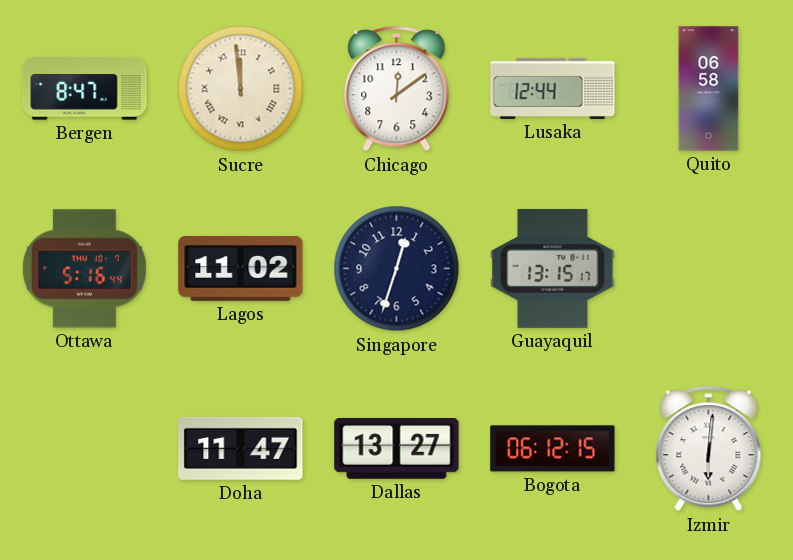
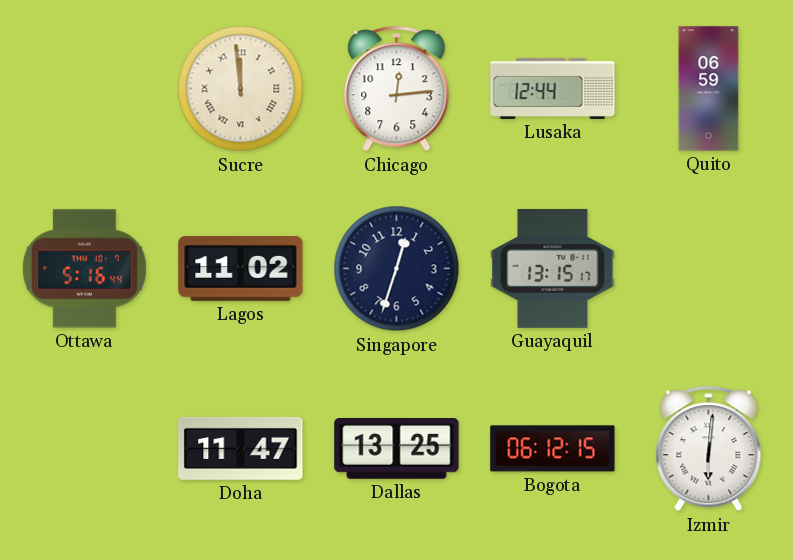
Bergen: 8:47 -> none
Chicago: 12:09 -> 12:14
Quito: 06:58 -> 06:59
Dallas: 13:27 -> 13:25
